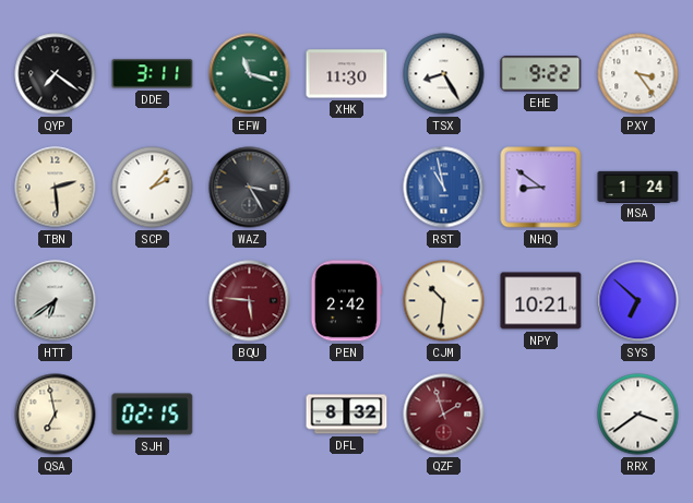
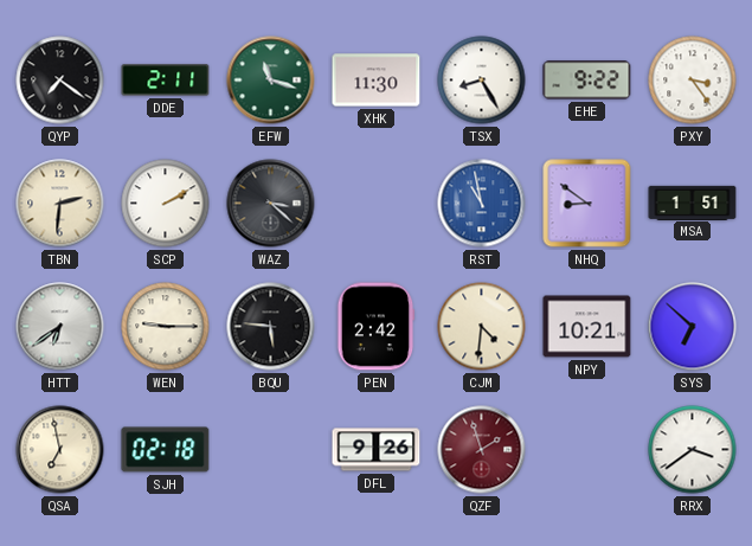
DDE: 3:11 -> 2:11
TBN: 2:29 -> 2:31
SCP: 2:07 -> 2:10
WAZ: 3:25 -> 3:22
MSA: 1:24 -> 1:51
WEN: none -> 9:15
BQU dial: burgundy -> black
CJM: 10:31 -> 4:31
SJH: 02:15 -> 02:18
DFL: 8:32 -> 9:26
